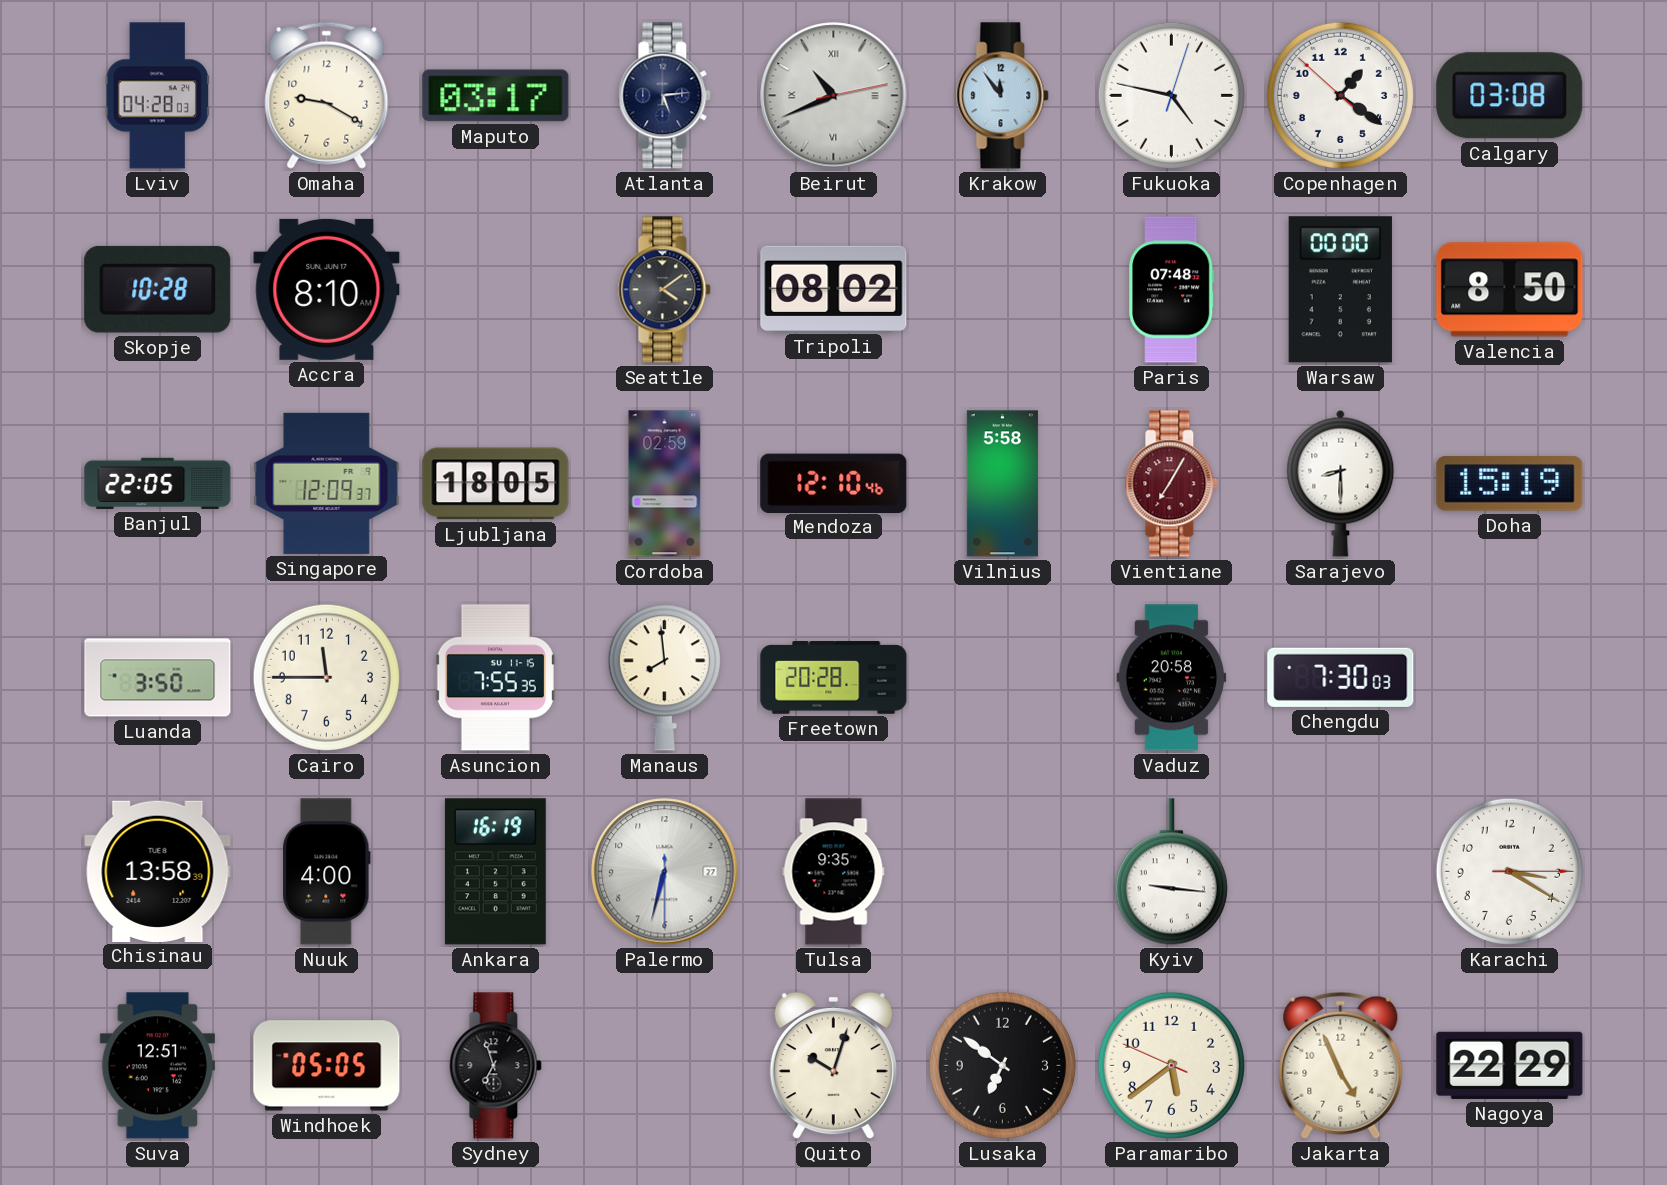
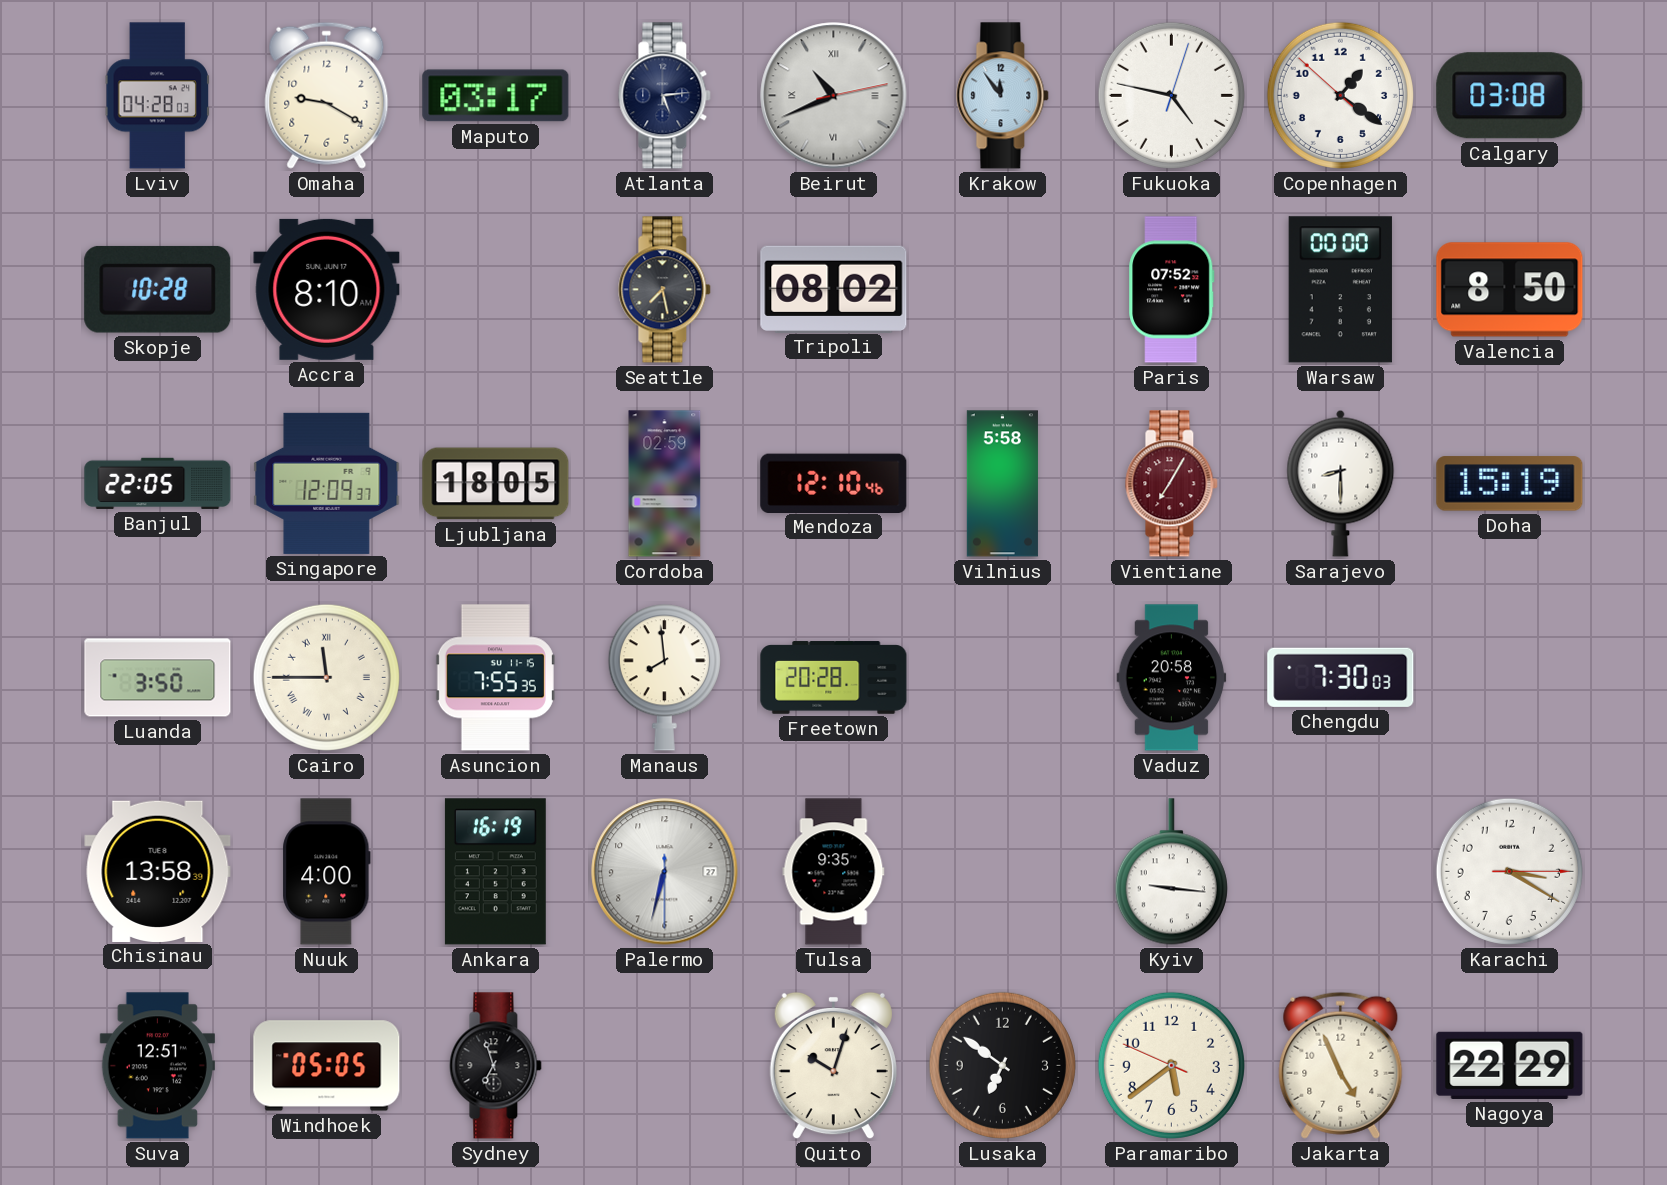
Seattle: 4:09 -> 7:28
Paris: 07:48 -> 07:52
Cairo numerals: Arabic -> Roman
